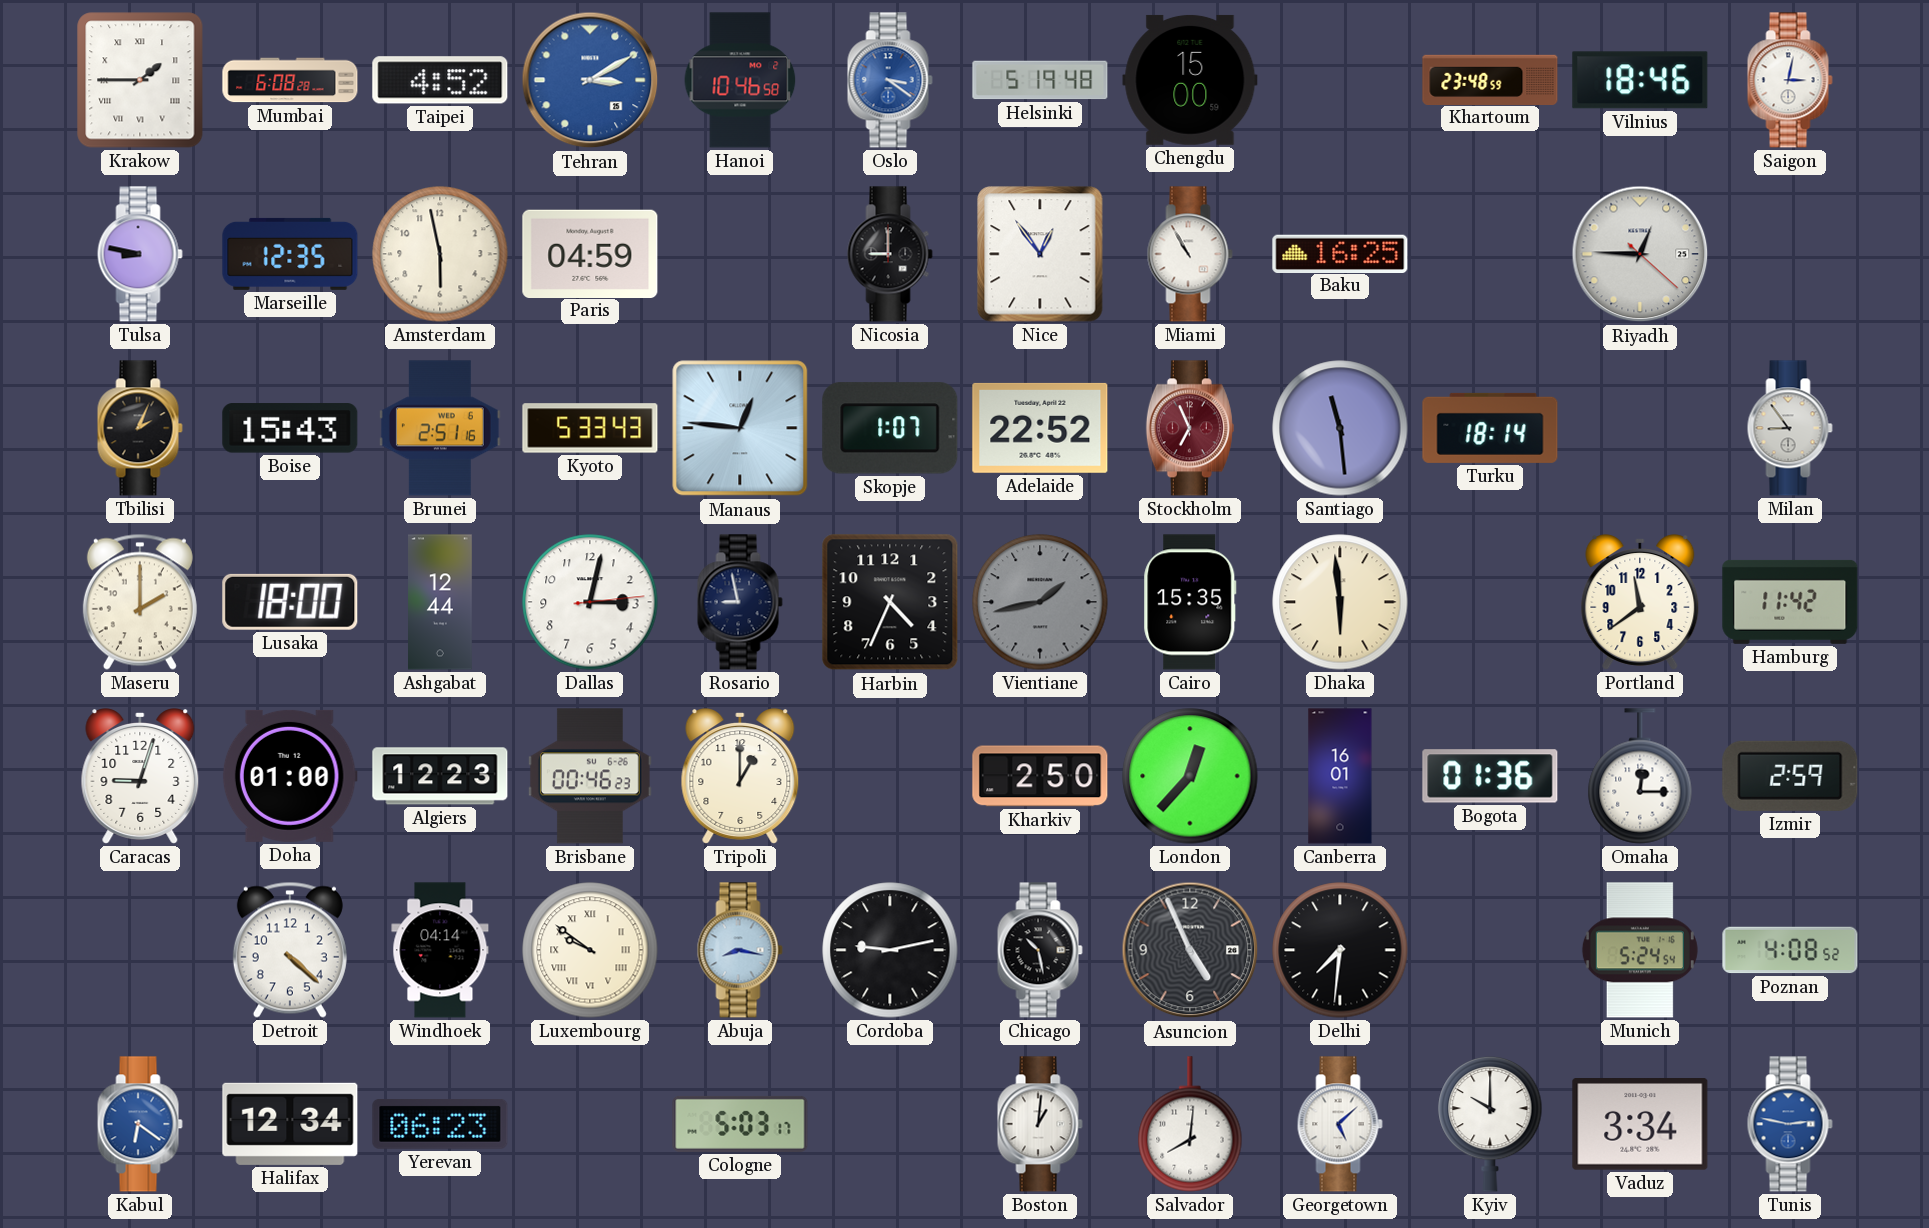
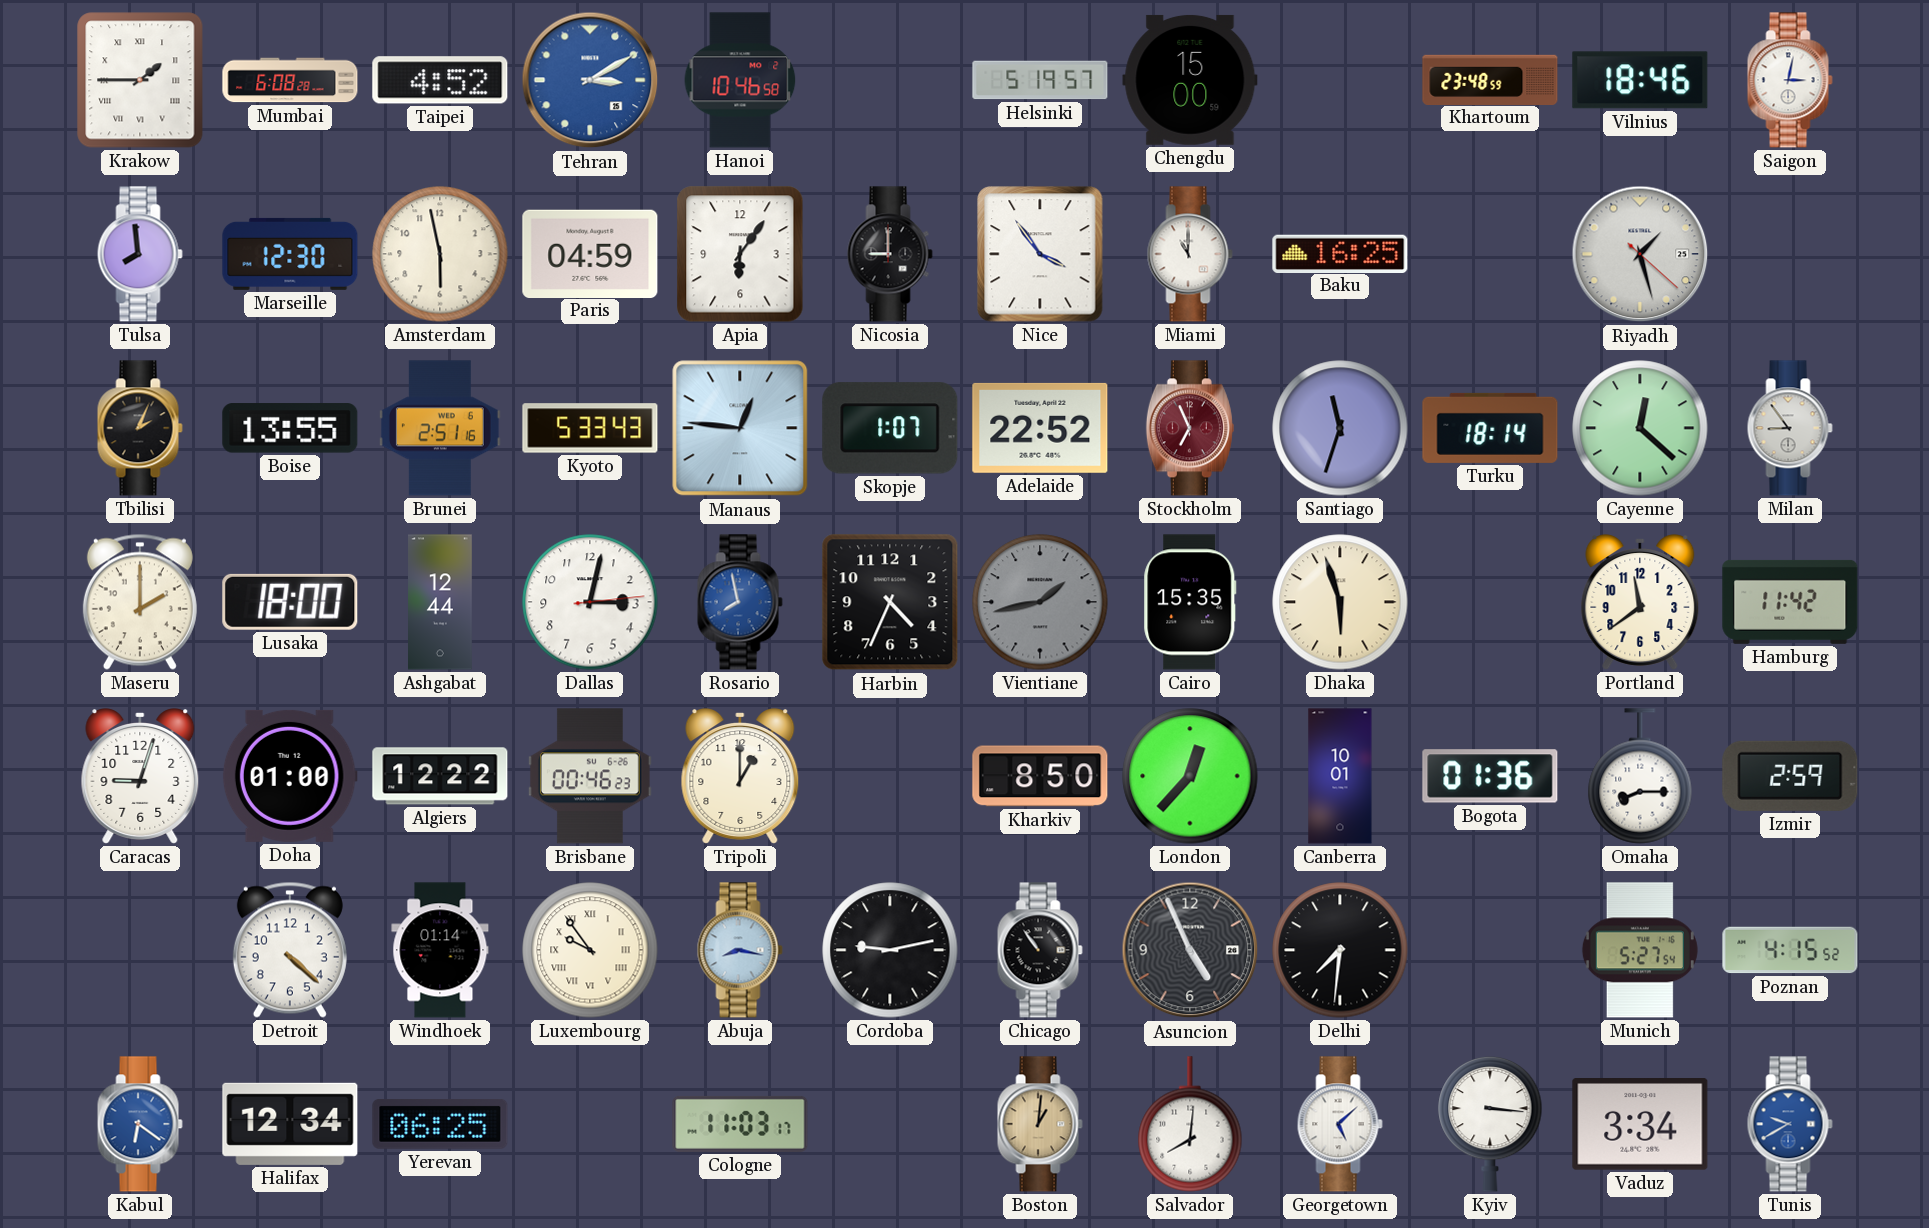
Oslo: 3:21 -> none
Helsinki: 5:19:48 -> 5:19:57
Tulsa: 8:47 -> 7:59
Marseille: 12:35 -> 12:30
Apia: none -> 6:06
Nice: 12:54 -> 3:54
Miami: 10:55 -> 11:00
Riyadh: 12:45 -> 1:27
Boise: 15:43 -> 13:55
Santiago: 11:29 -> 11:33
Cayenne: none -> 12:22
Rosario: 8:58 -> 7:58
Rosario dial: navy -> blue
Dhaka: 5:59 -> 5:57
Algiers: 12:23 -> 12:22
Kharkiv: 2:50 -> 8:50
Canberra: 16:01 -> 10:01
Omaha: 12:15 -> 8:15
Windhoek: 04:14 -> 01:14
Luxembourg: 9:51 -> 9:54
Chicago: 10:28 -> 10:54
Munich: 5:24 -> 5:27
Poznan: 4:08 -> 4:15
Yerevan: 06:23 -> 06:25
Cologne: 5:03 -> 11:03
Boston dial: white -> champagne
Kyiv: 10:00 -> 3:16
Tunis: 2:47 -> 9:40
